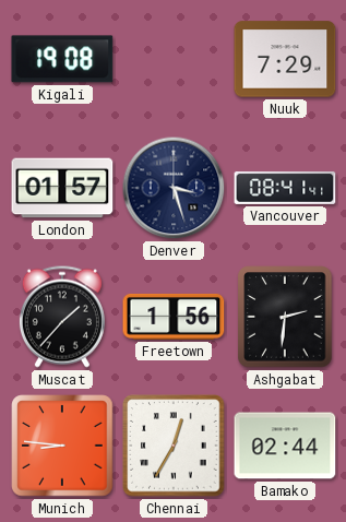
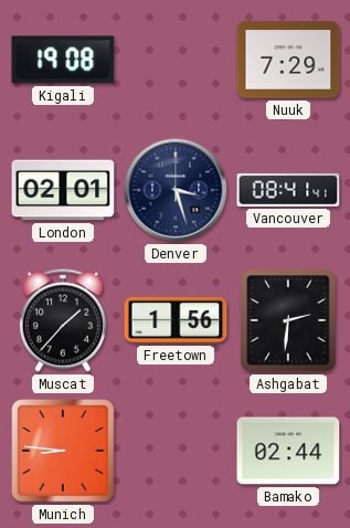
London: 01:57 -> 02:01
Chennai: 12:35 -> none
